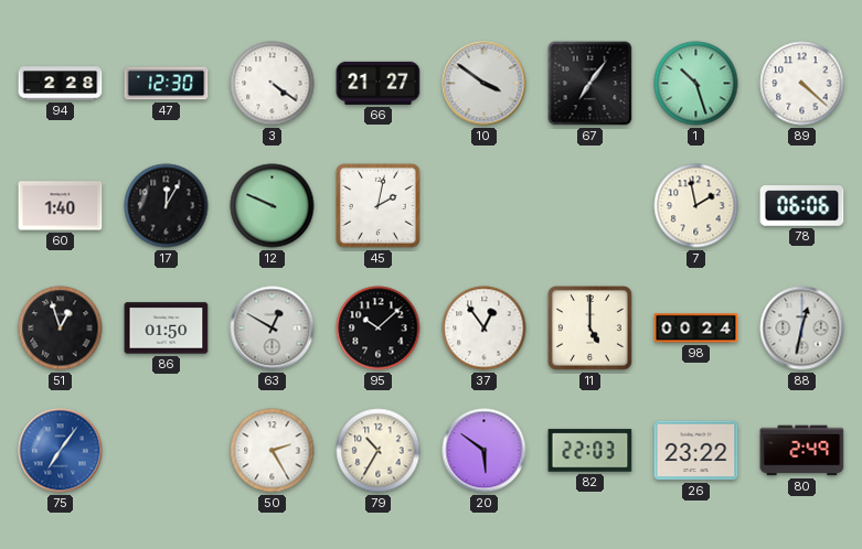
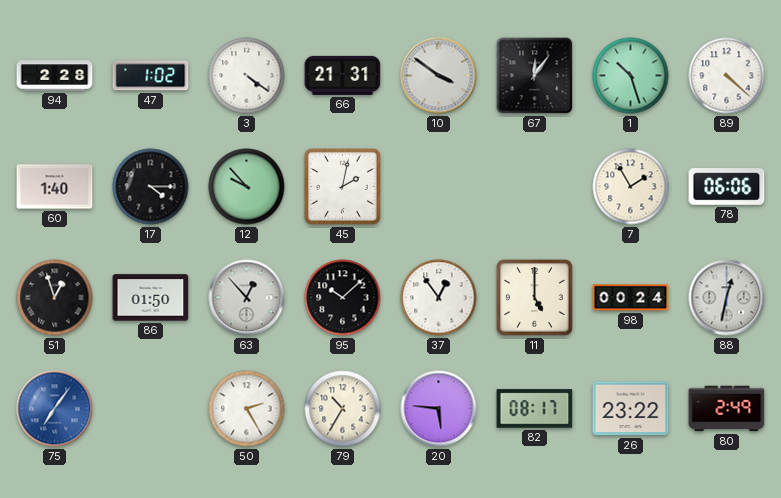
47: 12:30 -> 1:02
66: 21:27 -> 21:31
67: 7:06 -> 12:06
17: 12:05 -> 4:15
12: 9:49 -> 9:53
7: 1:58 -> 1:55
63: 12:50 -> 12:53
20: 5:51 -> 5:46
82: 22:03 -> 08:17
